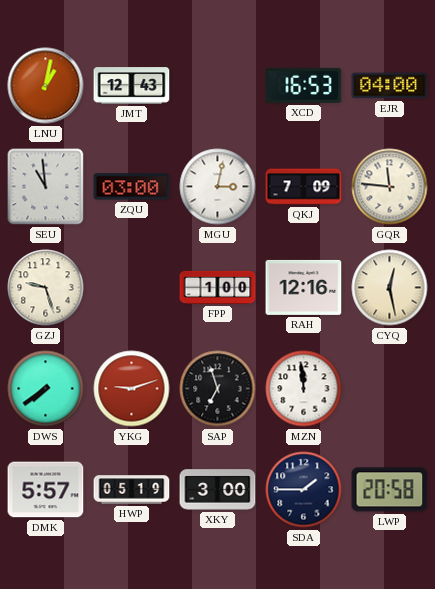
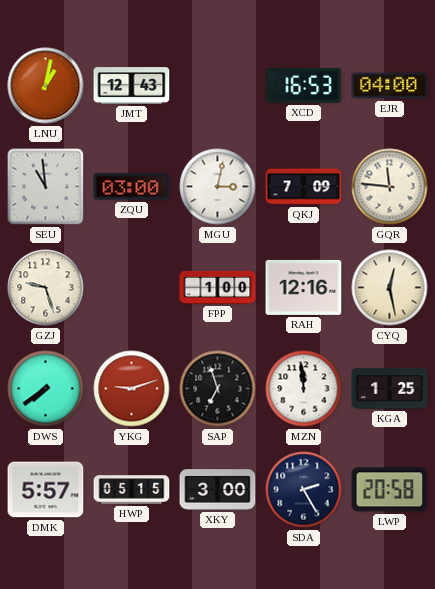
KGA: none -> 1:25
HWP: 05:19 -> 05:15
SDA: 1:45 -> 2:25
